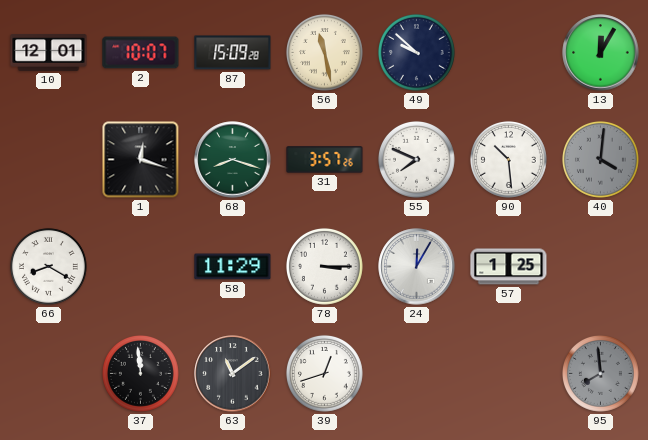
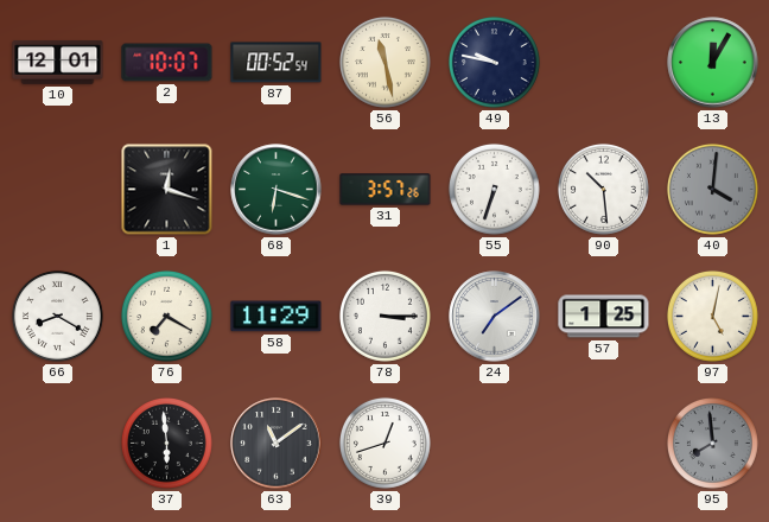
87: 15:09 -> 00:52
49: 9:52 -> 9:47
68: 8:18 -> 6:18
55: 7:49 -> 6:33
76: none -> 7:20
24: 12:05 -> 7:09
97: none -> 5:02
37: 11:59 -> 5:59
